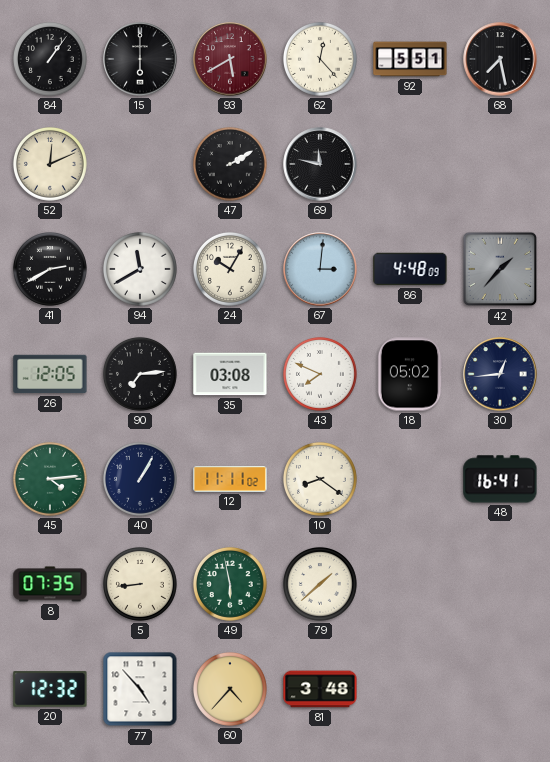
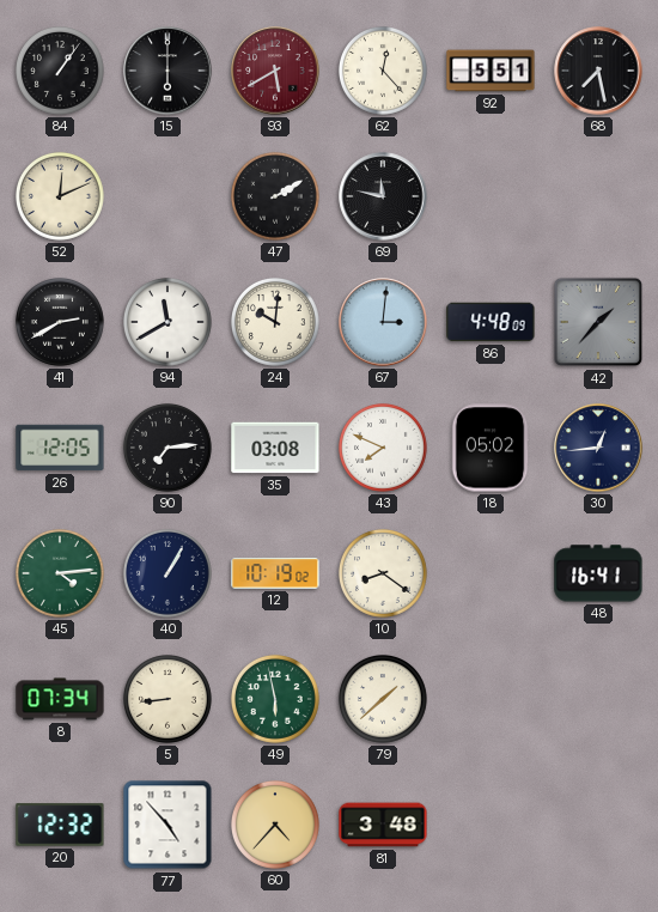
24: 10:05 -> 10:01
12: 11:11 -> 10:19
8: 07:35 -> 07:34
